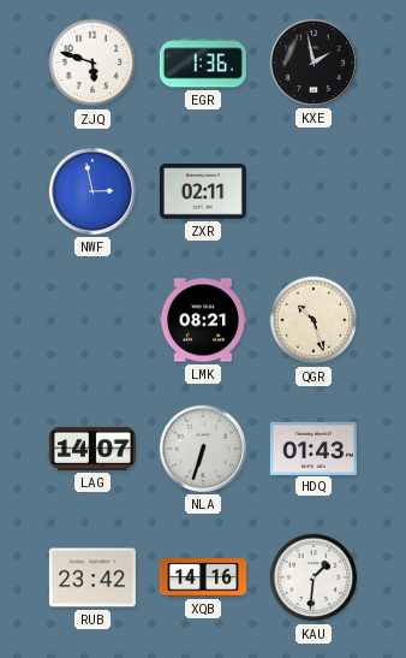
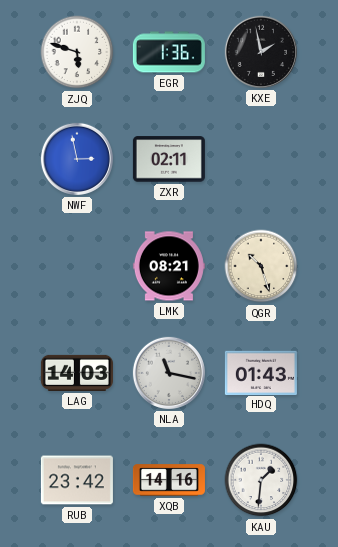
LAG: 14:07 -> 14:03
NLA: 6:33 -> 11:17
